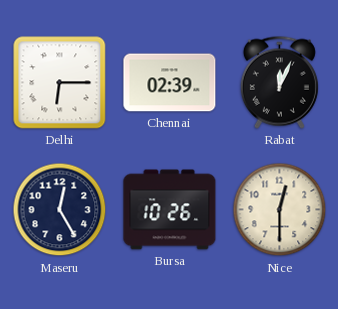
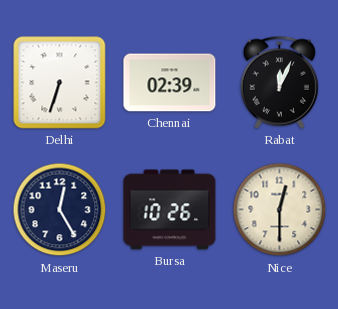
Delhi: 6:15 -> 6:33
